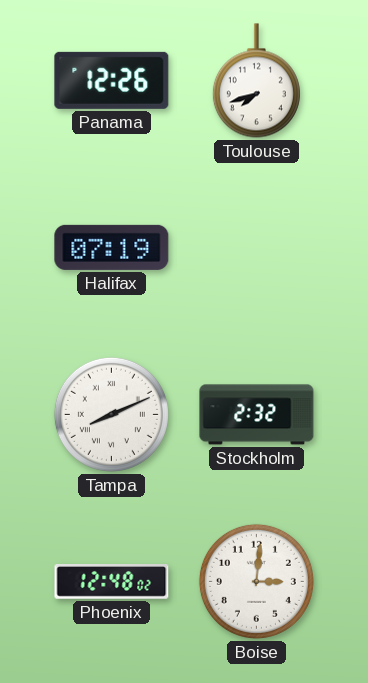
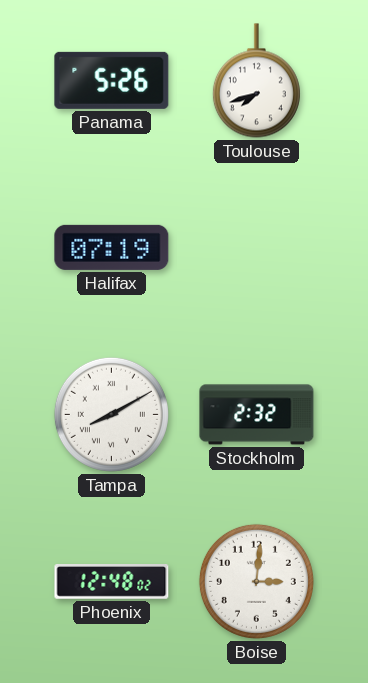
Panama: 12:26 -> 5:26
Tampa: 8:11 -> 8:10
